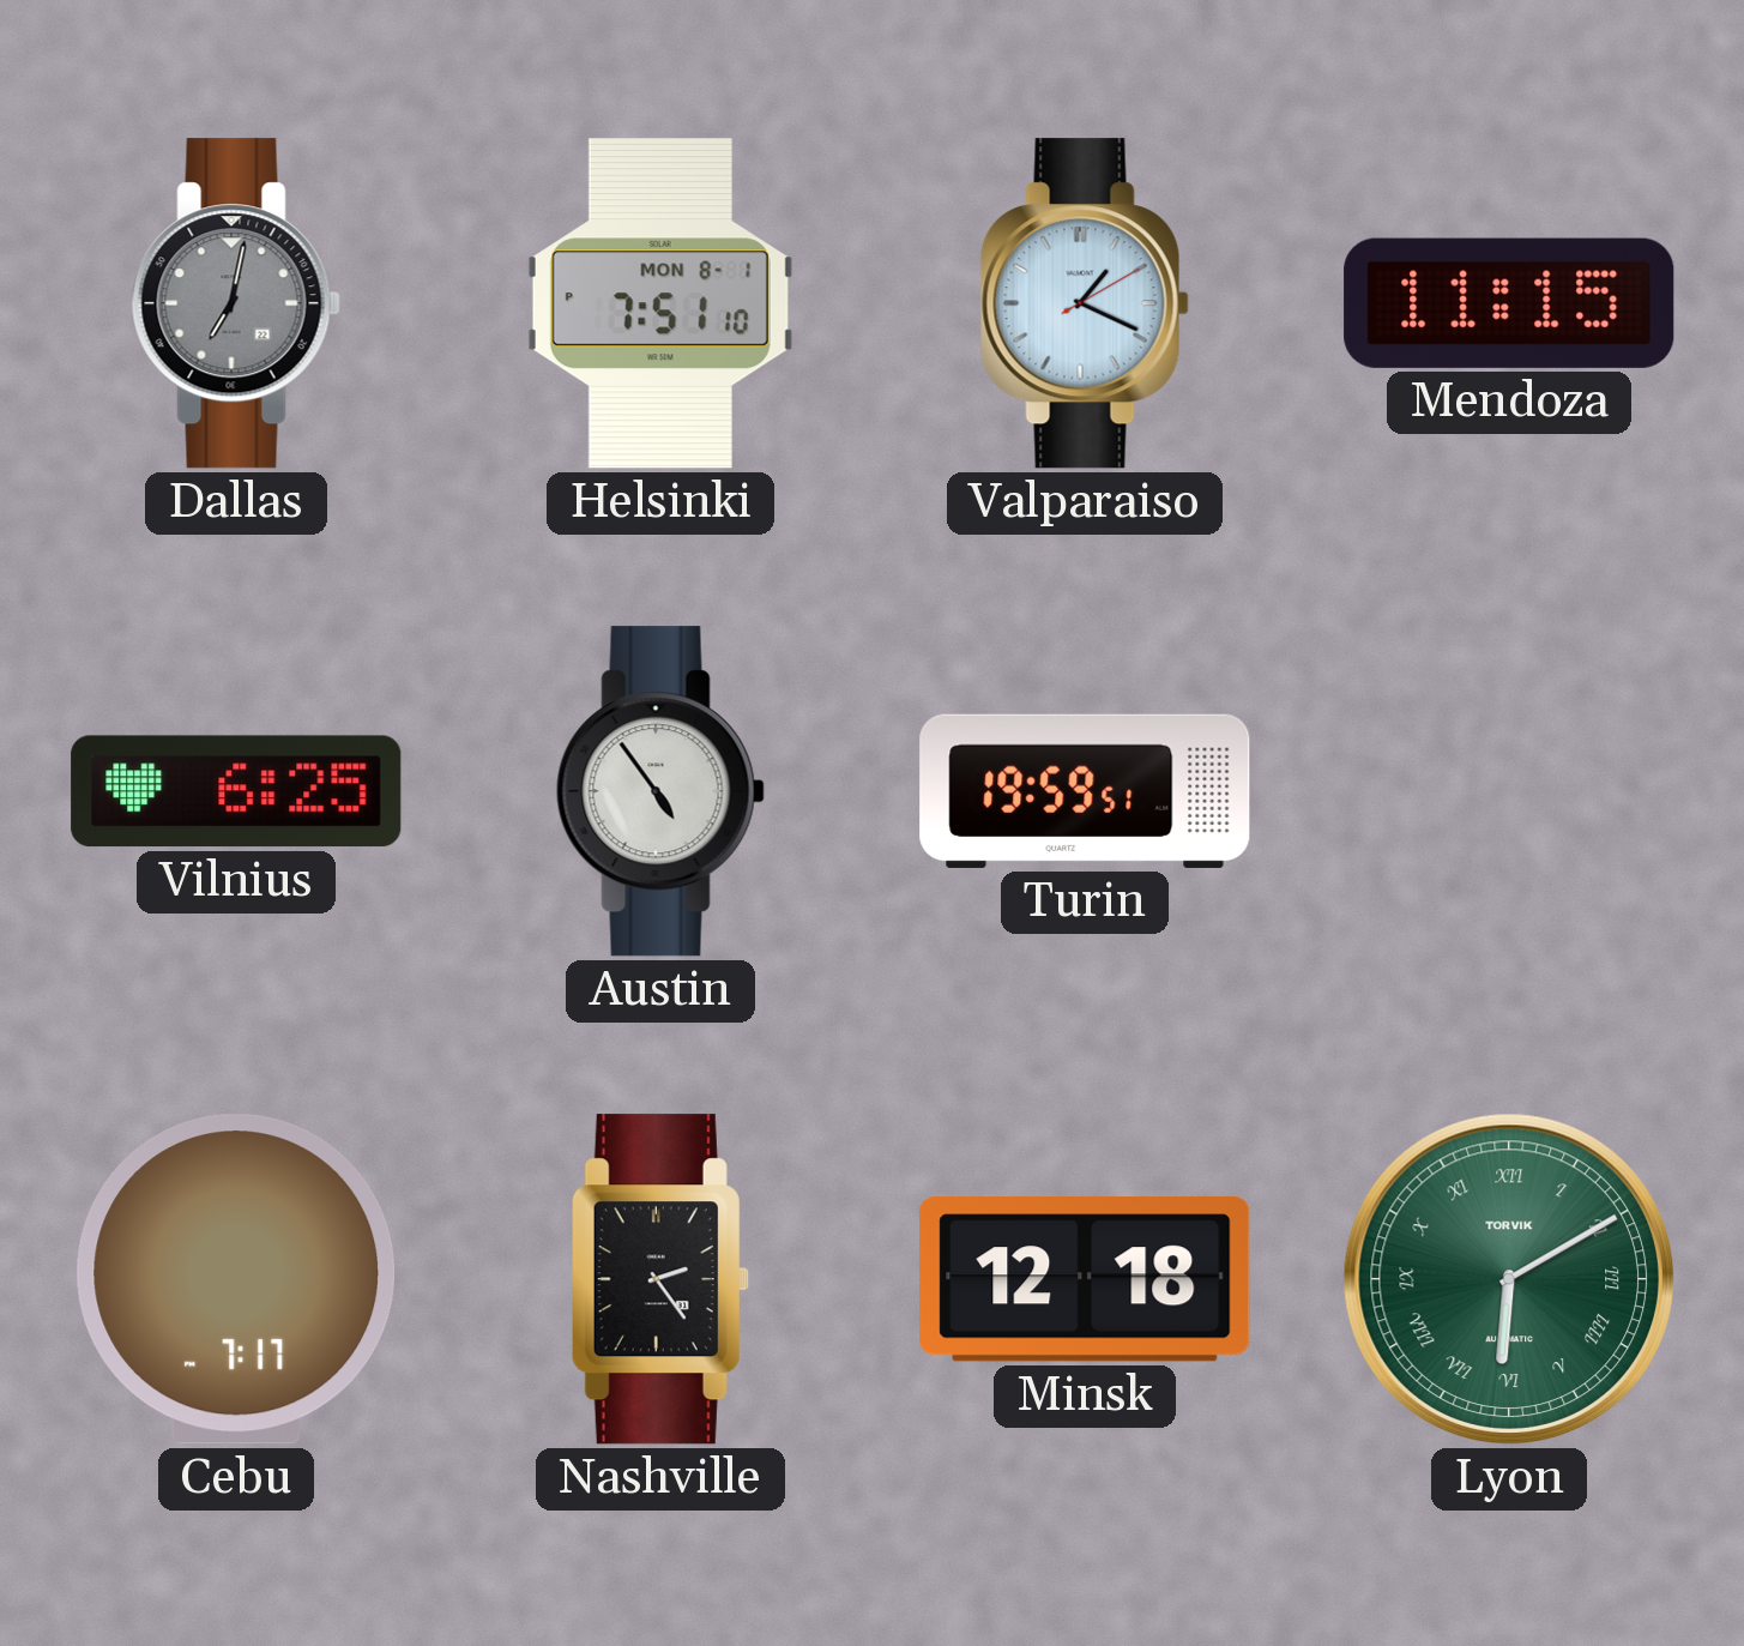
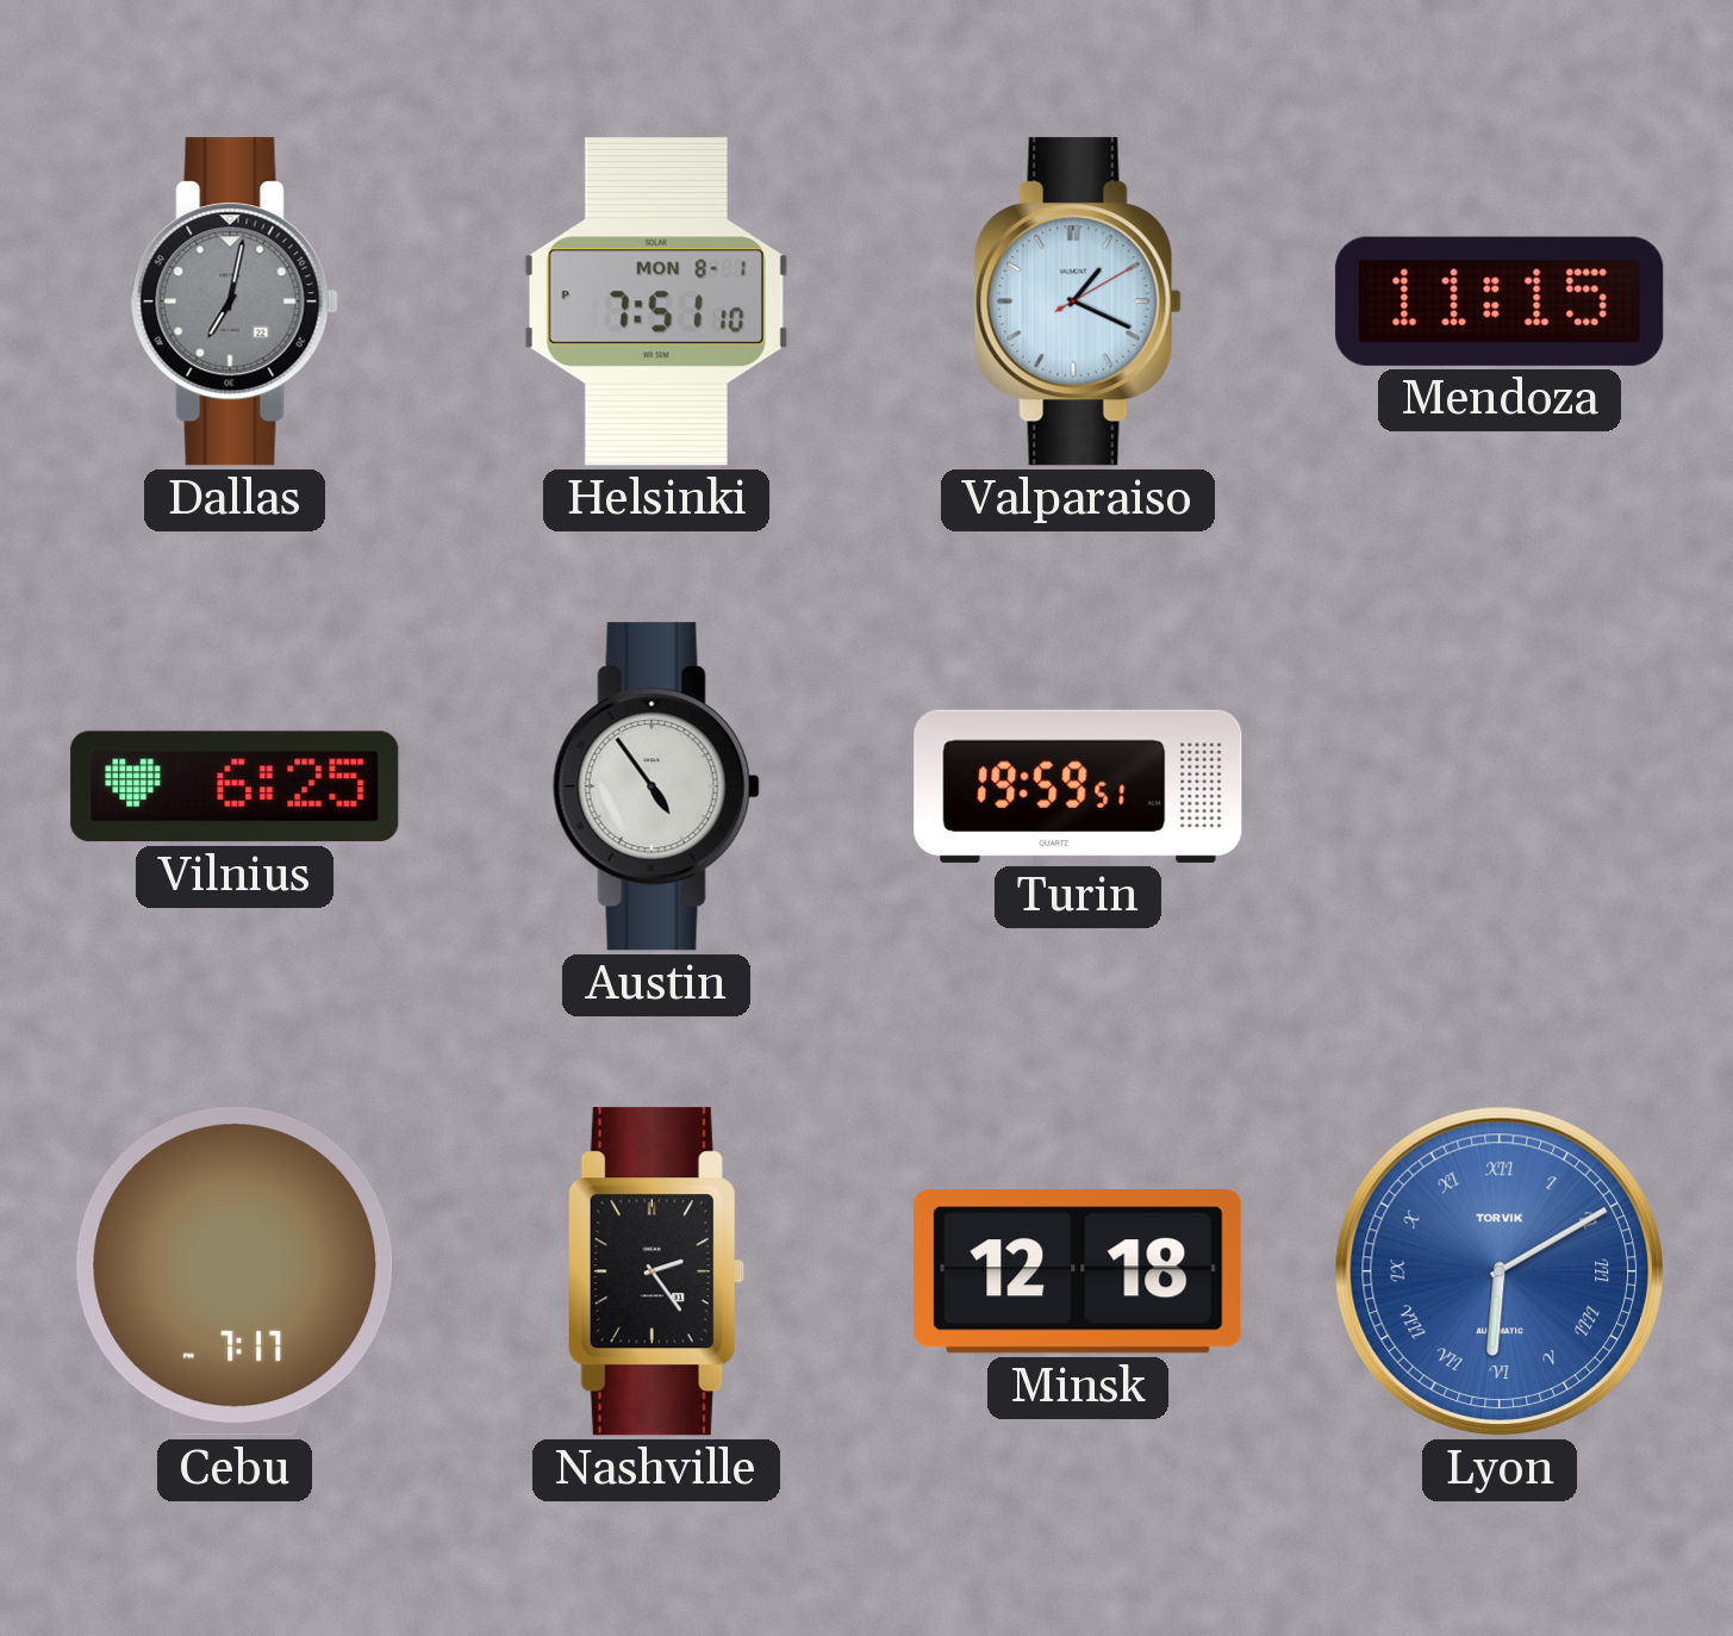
Lyon dial: green -> blue
